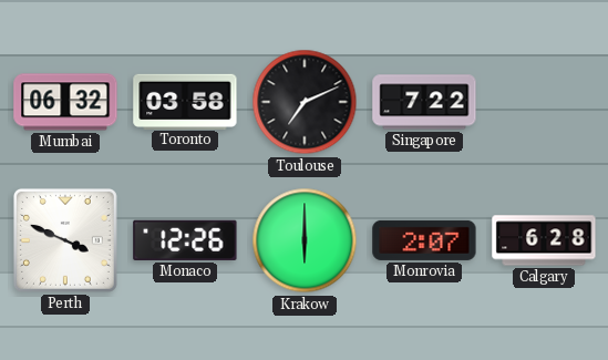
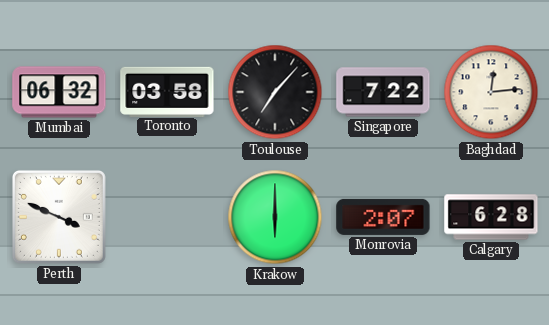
Toulouse: 7:11 -> 7:07
Baghdad: none -> 12:14
Monaco: 12:26 -> none
